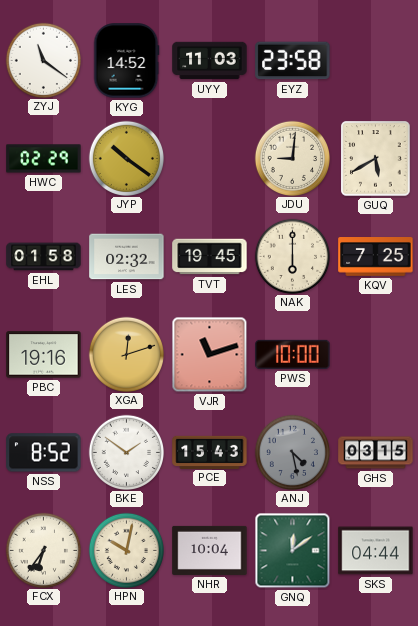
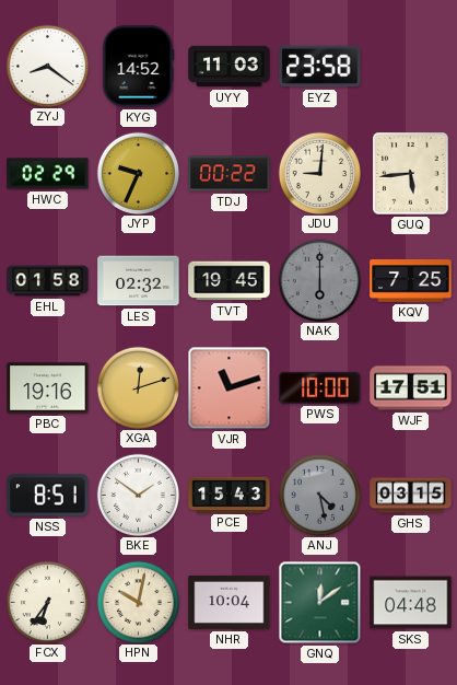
ZYJ: 11:21 -> 8:21
JYP: 10:21 -> 9:34
TDJ: none -> 00:22
GUQ: 5:40 -> 5:44
NAK dial: cream -> grey
WJF: none -> 17:51
NSS: 8:52 -> 8:51
SKS: 04:44 -> 04:48
